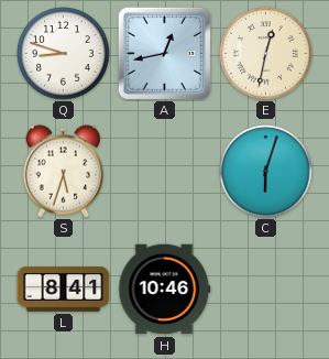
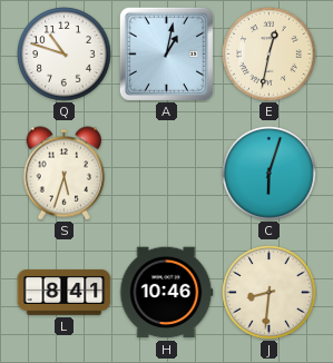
Q: 8:48 -> 10:48
A: 12:43 -> 1:02
J: none -> 8:31
